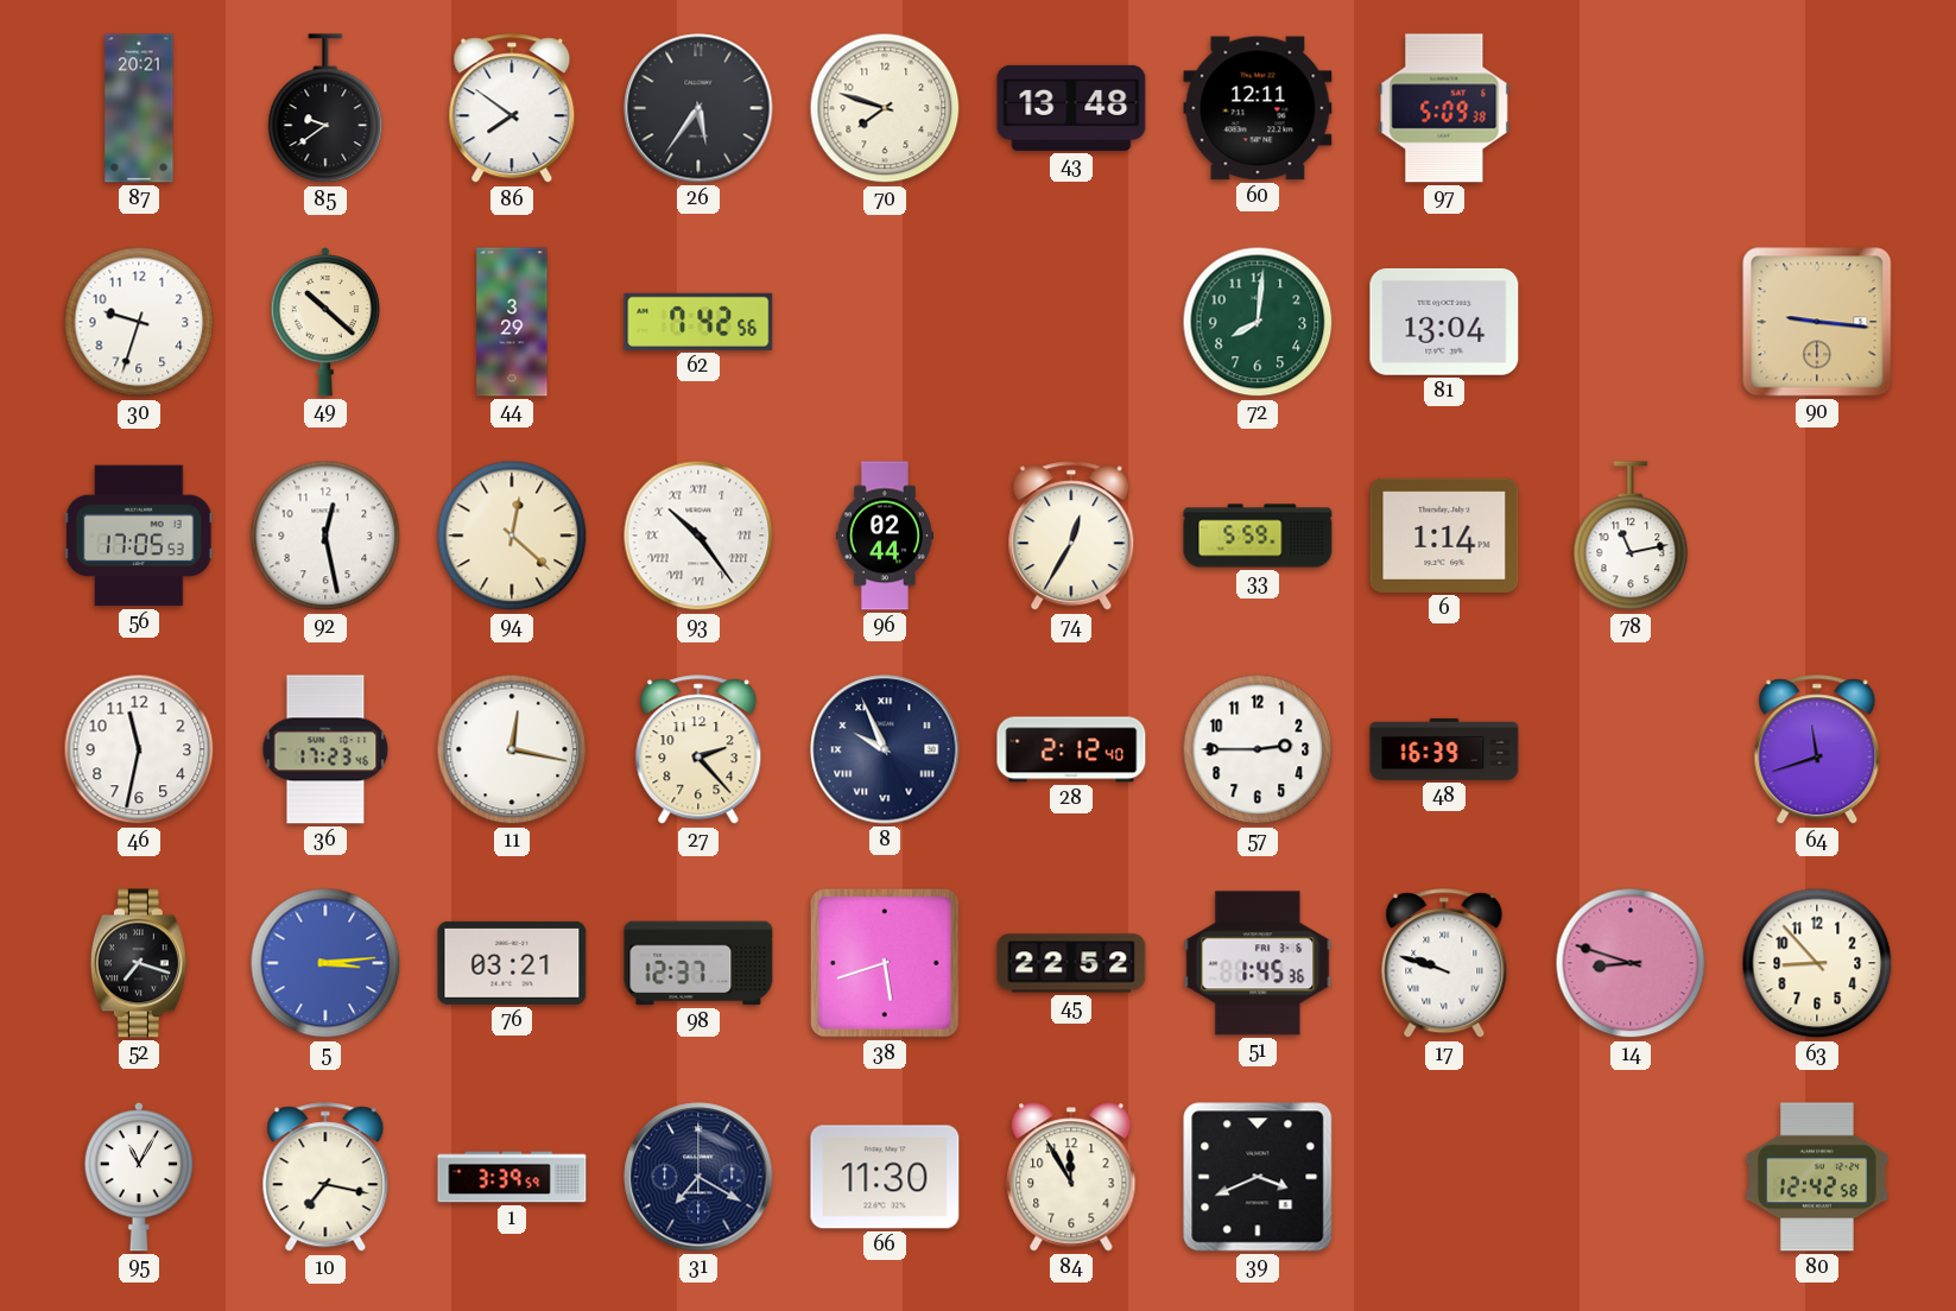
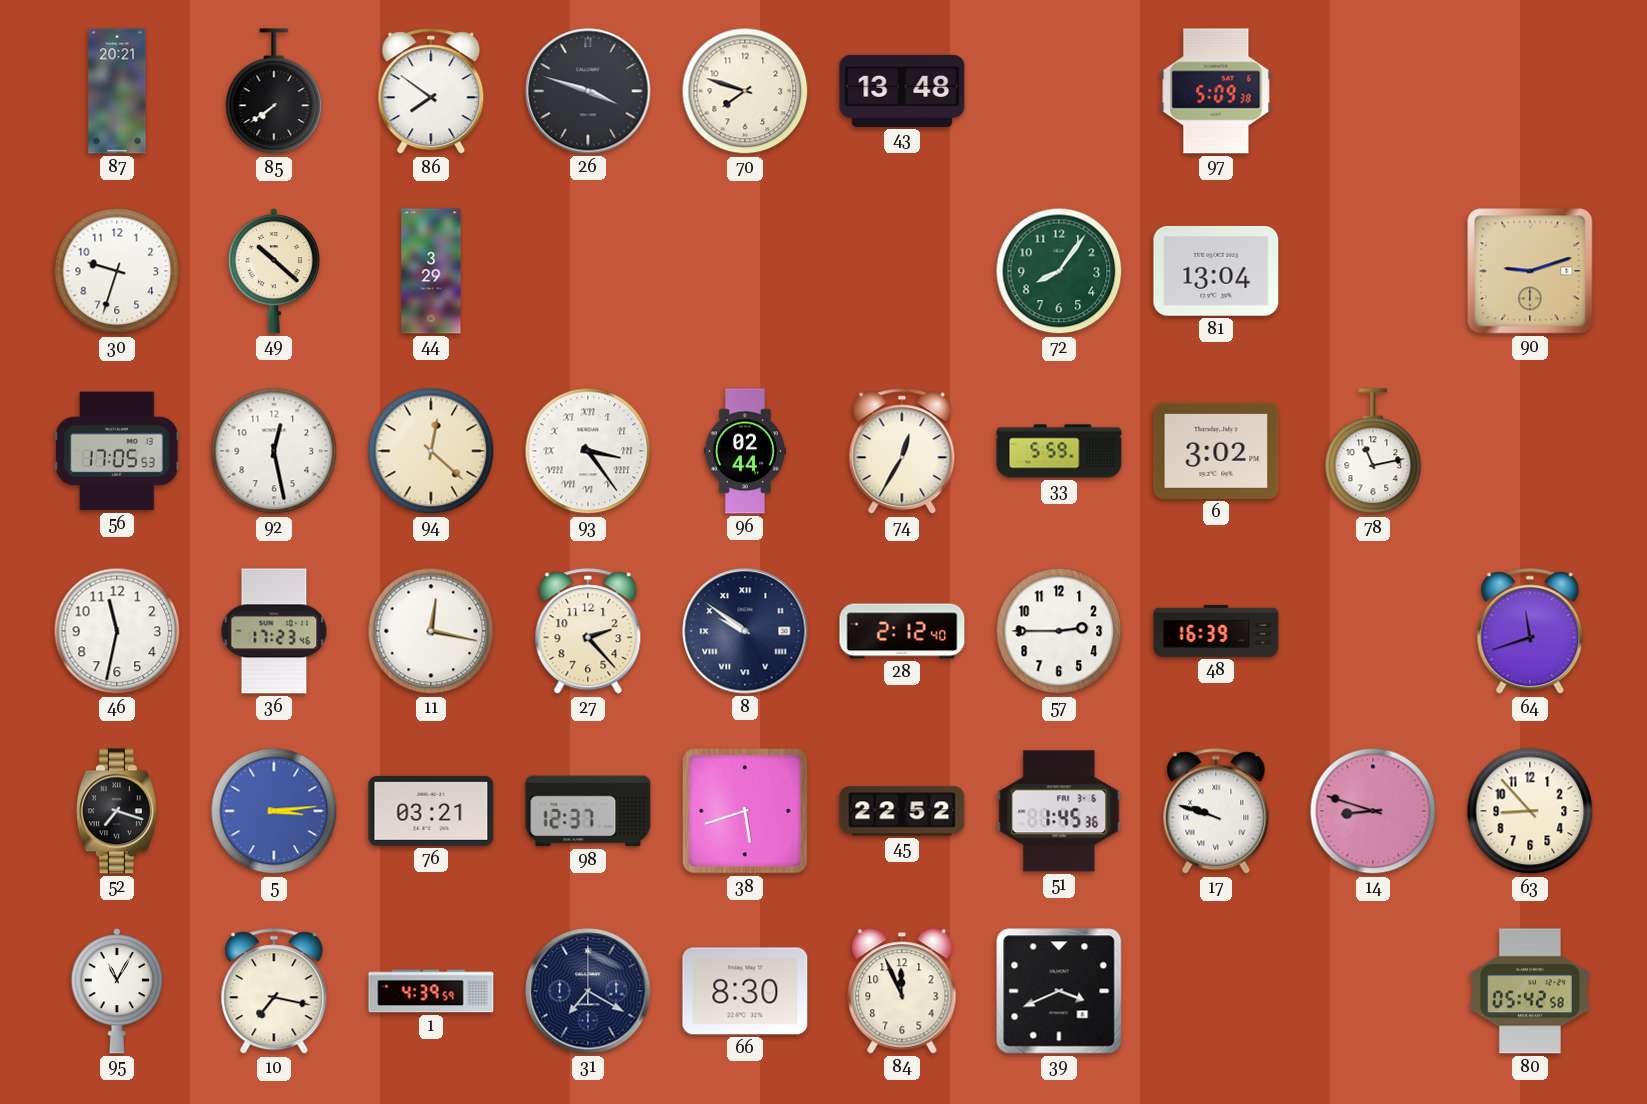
85: 9:39 -> 7:39
26: 5:36 -> 3:48
60: 12:11 -> none
62: 7:42 -> none
72: 8:01 -> 8:06
90: 9:16 -> 9:12
93: 10:24 -> 3:24
6: 1:14 -> 3:02
8: 9:56 -> 9:51
1: 3:39 -> 4:39
66: 11:30 -> 8:30
84: 11:55 -> 11:56
80: 12:42 -> 05:42
